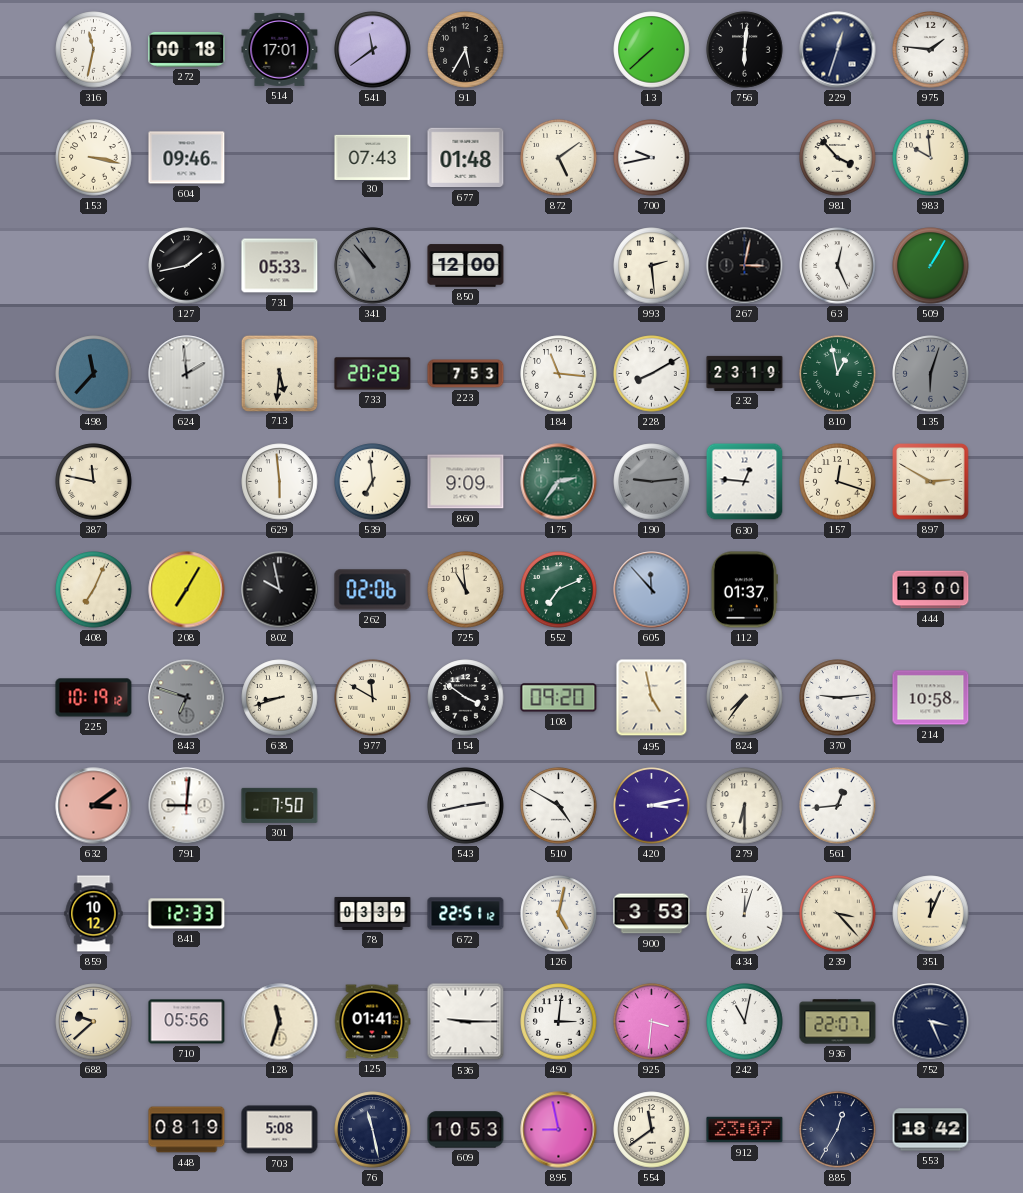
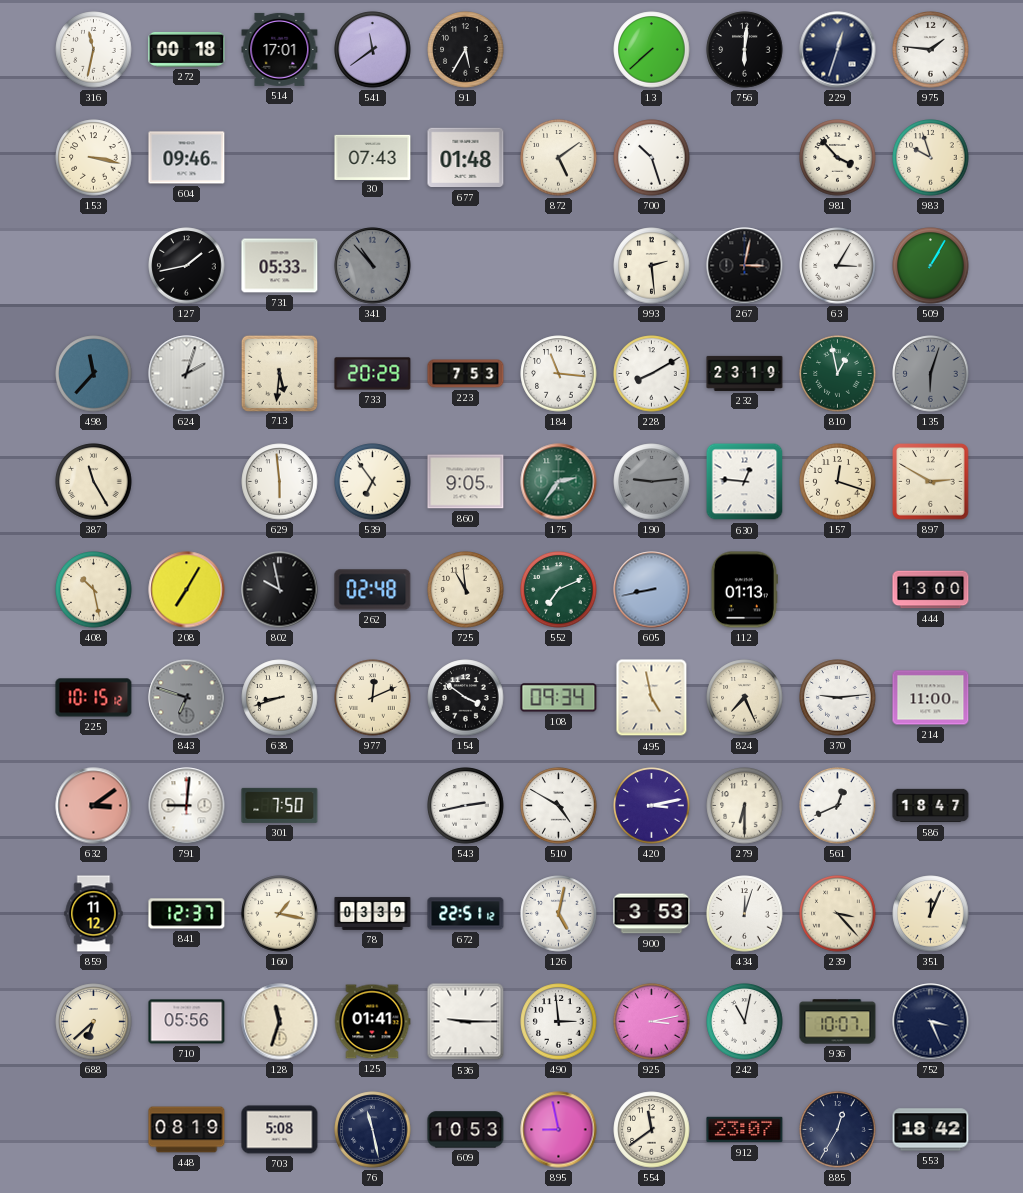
700: 9:43 -> 10:27
983: 9:59 -> 9:57
850: 12:00 -> none
63: 12:26 -> 3:05
624: 1:59 -> 2:03
387: 11:47 -> 11:25
539: 6:59 -> 6:54
860: 9:09 -> 9:05
408: 7:04 -> 10:28
262: 02:06 -> 02:48
605: 11:53 -> 8:43
112: 01:37 -> 01:13
225: 10:19 -> 10:15
977: 11:50 -> 12:11
108: 09:20 -> 09:34
824: 7:36 -> 7:26
214: 10:58 -> 11:00
561: 12:44 -> 12:41
586: none -> 18:47
859: 10:12 -> 11:12
841: 12:33 -> 12:37
160: none -> 1:17
688: 9:38 -> 6:38
490: 3:01 -> 2:59
925: 3:31 -> 3:13
936: 22:07 -> 10:07
